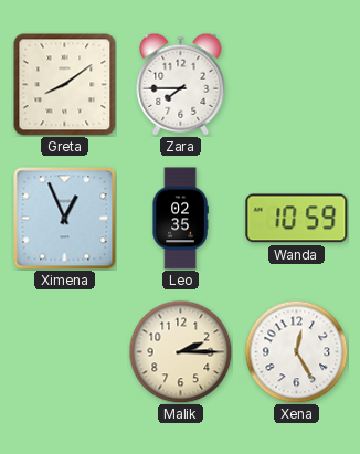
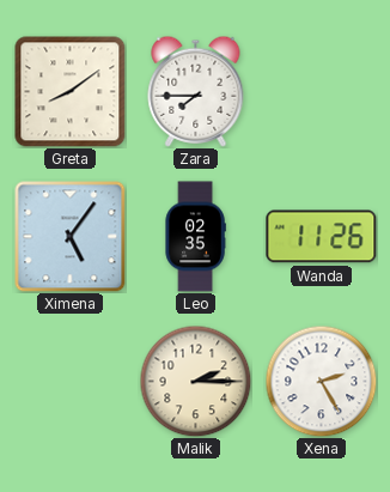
Ximena: 12:56 -> 5:06
Wanda: 10:59 -> 11:26
Xena: 12:25 -> 2:25
